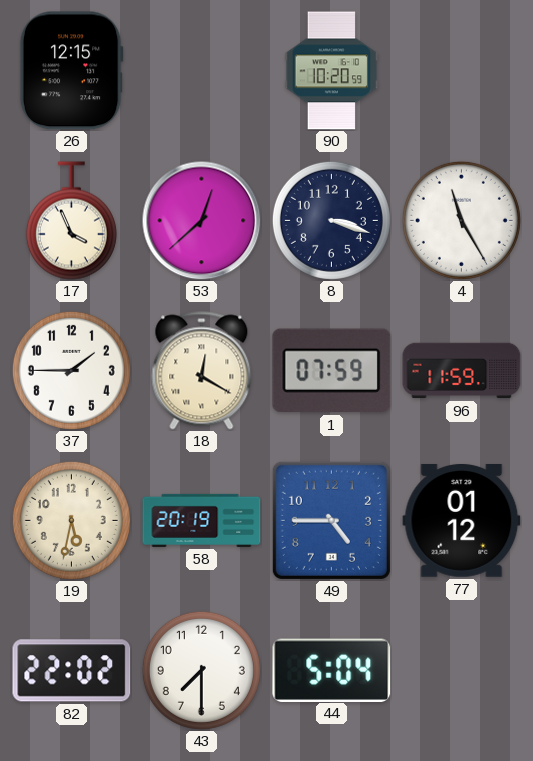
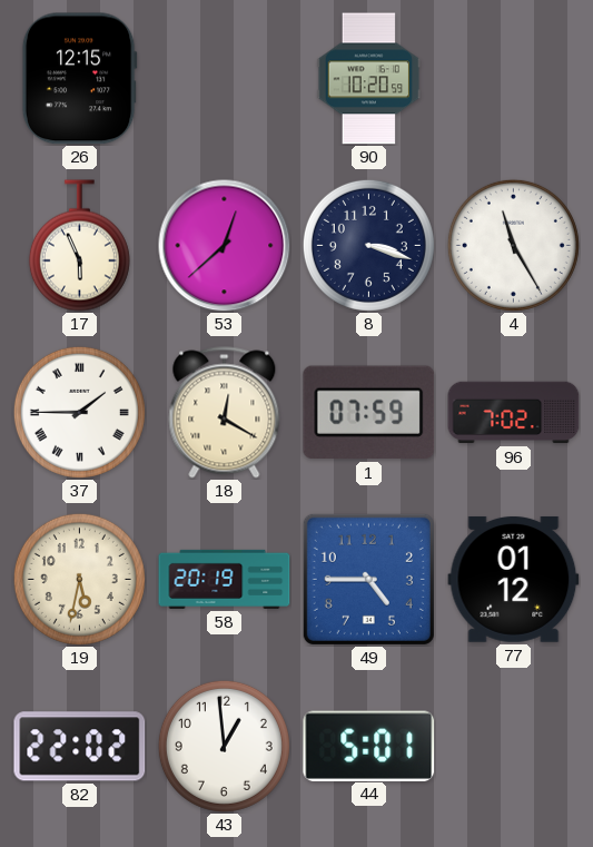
17: 3:56 -> 5:56
37 numerals: Arabic -> Roman
96: 11:59 -> 7:02
43: 7:30 -> 12:59
44: 5:04 -> 5:01
